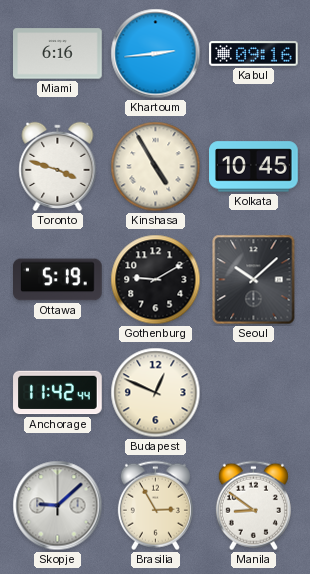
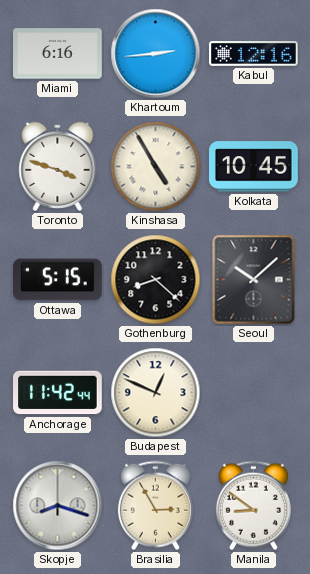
Kabul: 09:16 -> 12:16
Ottawa: 5:19 -> 5:15
Gothenburg: 9:10 -> 8:22
Skopje: 9:08 -> 8:18
